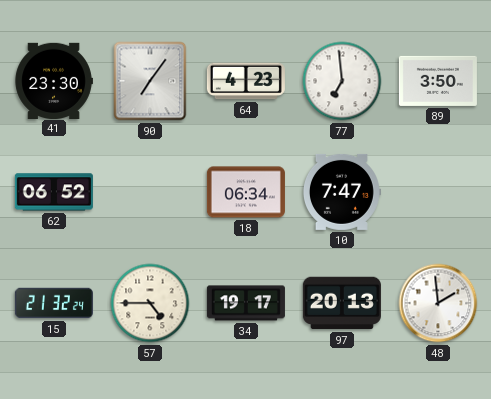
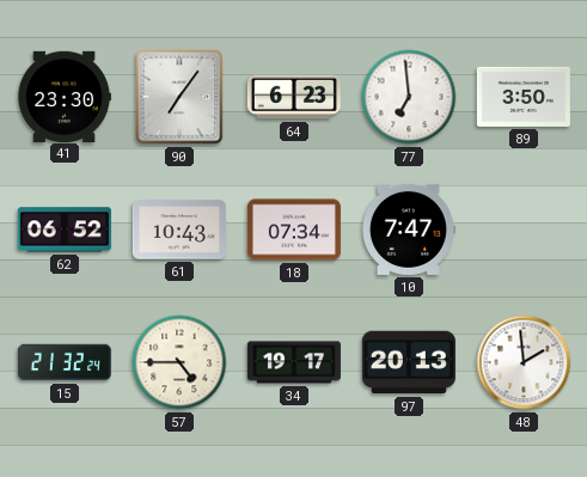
64: 4:23 -> 6:23
61: none -> 10:43
18: 06:34 -> 07:34
